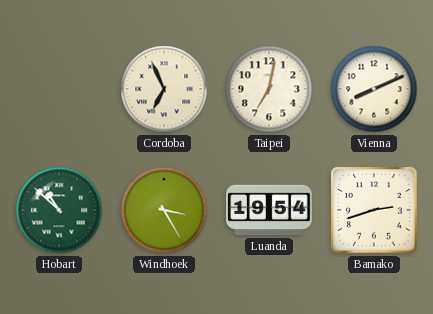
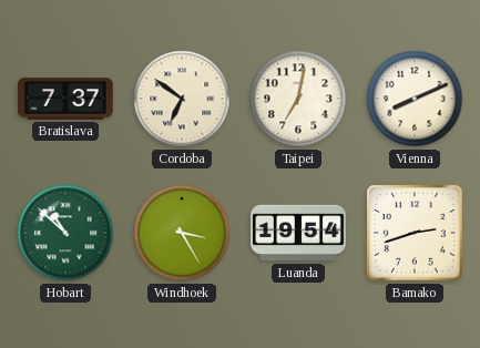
Bratislava: none -> 7:37
Cordoba: 6:56 -> 6:51
